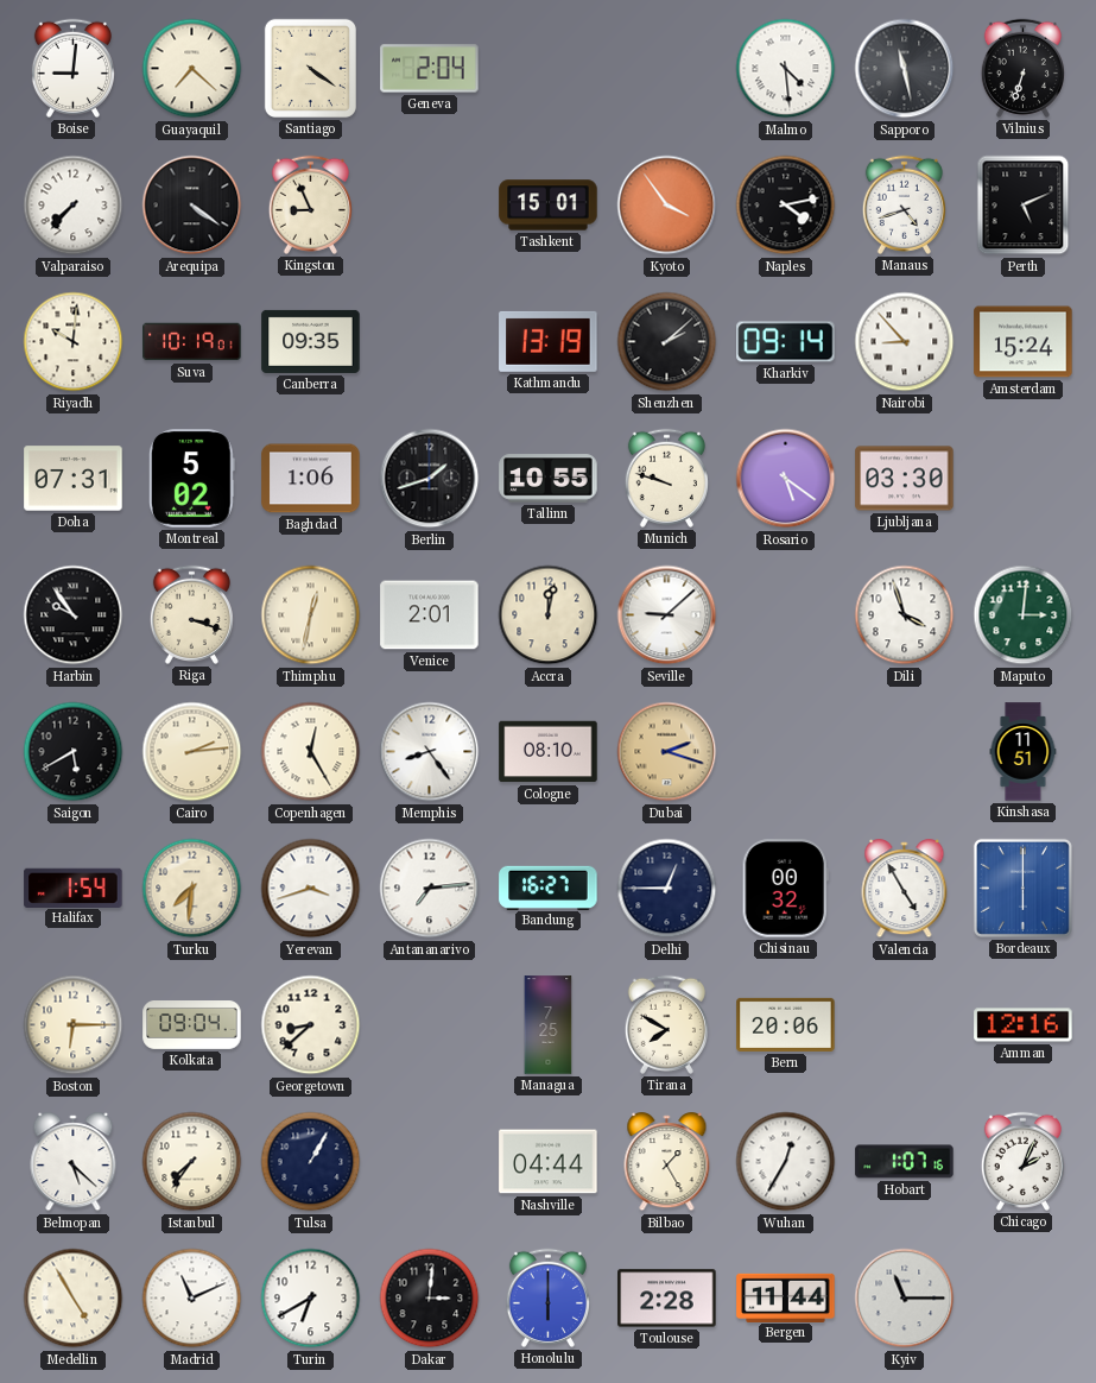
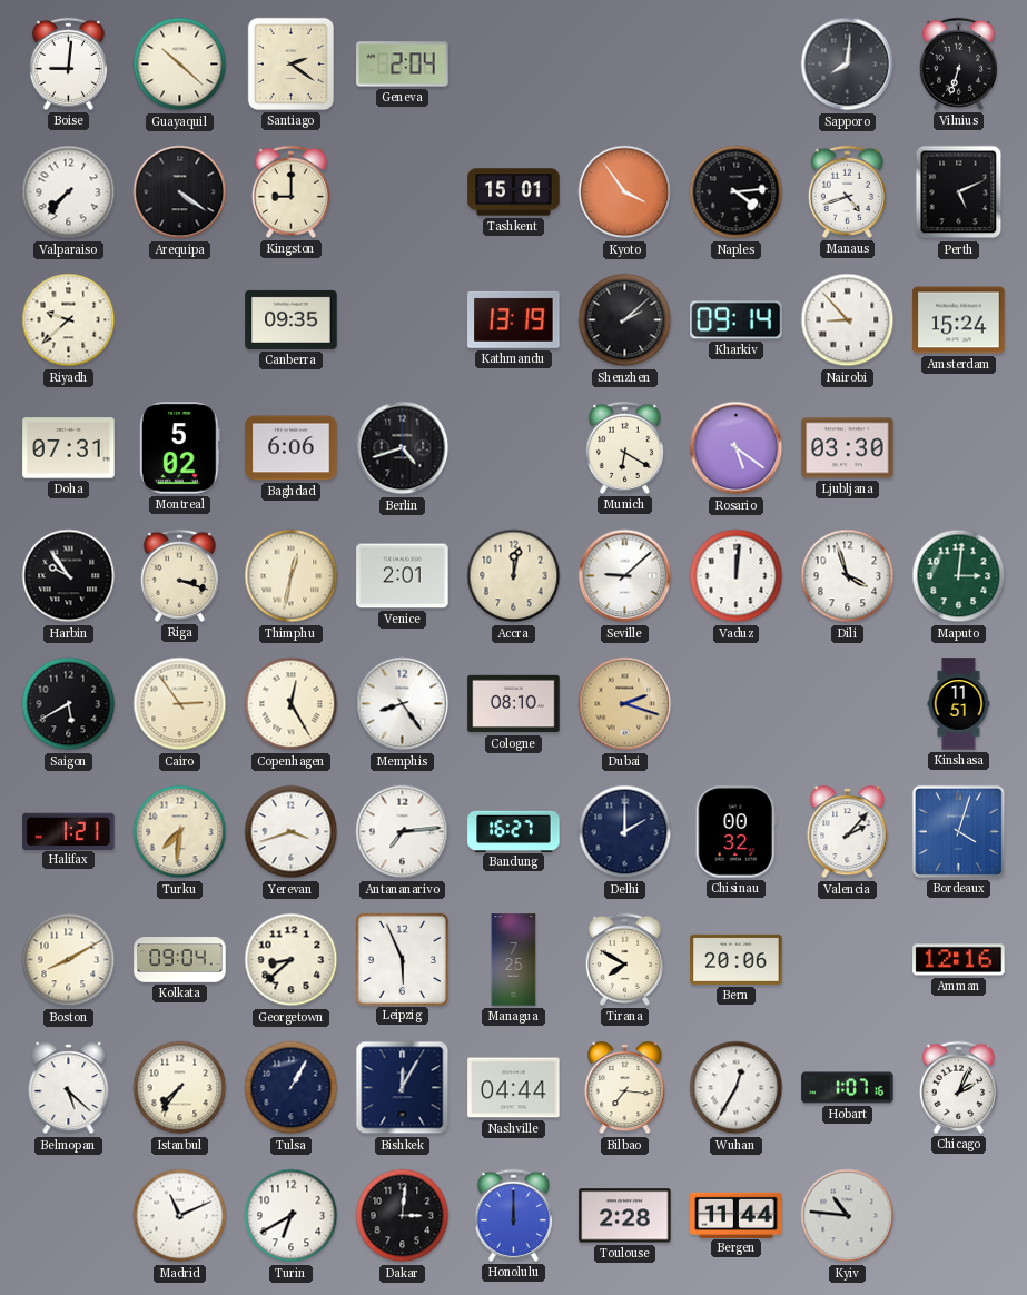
Guayaquil: 7:22 -> 10:22
Santiago: 4:21 -> 2:21
Malmo: 4:29 -> none
Sapporo: 11:28 -> 8:01
Kingston: 8:56 -> 9:00
Naples: 4:13 -> 4:14
Riyadh: 10:01 -> 9:38
Suva: 10:19 -> none
Baghdad: 1:06 -> 6:06
Berlin: 1:42 -> 4:42
Tallinn: 10:55 -> none
Munich: 9:48 -> 6:20
Vaduz: none -> 12:01
Cairo: 2:14 -> 2:54
Halifax: 1:54 -> 1:21
Delhi: 12:45 -> 2:00
Valencia: 4:55 -> 2:07
Bordeaux: 6:00 -> 4:03
Boston: 6:15 -> 8:10
Leipzig: none -> 5:56
Bishkek: none -> 12:05
Bilbao: 1:25 -> 7:16
Medellin: 4:55 -> none
Honolulu: 6:00 -> 12:00
Kyiv: 11:15 -> 10:46
